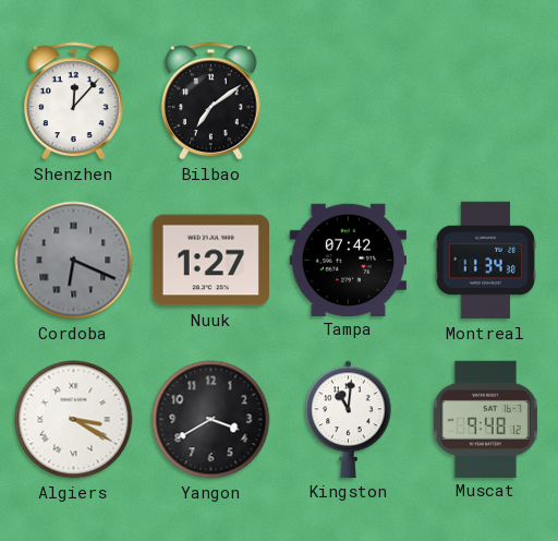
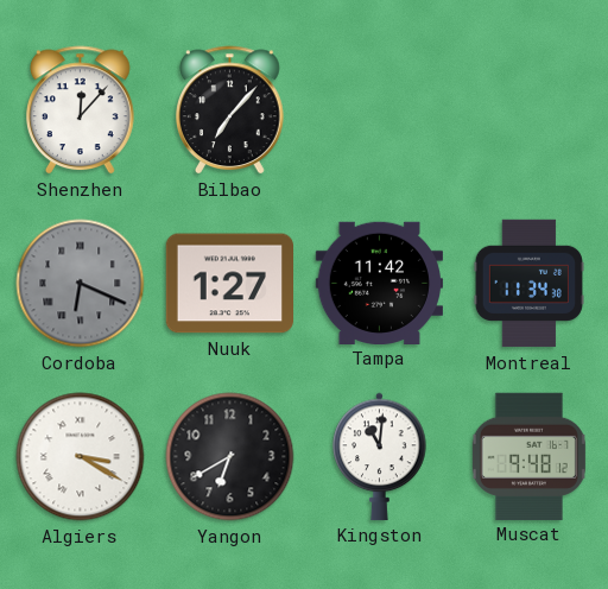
Bilbao: 7:09 -> 7:07
Tampa: 07:42 -> 11:42
Yangon: 3:40 -> 6:40
